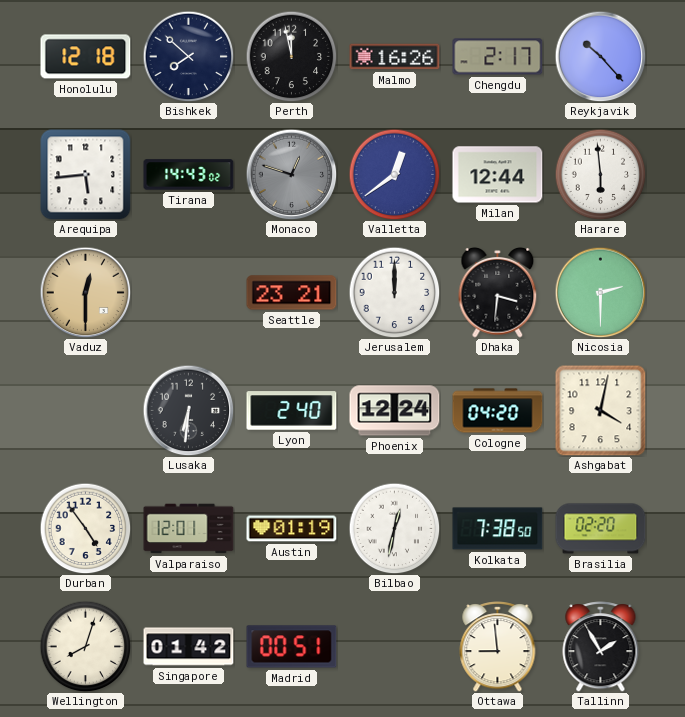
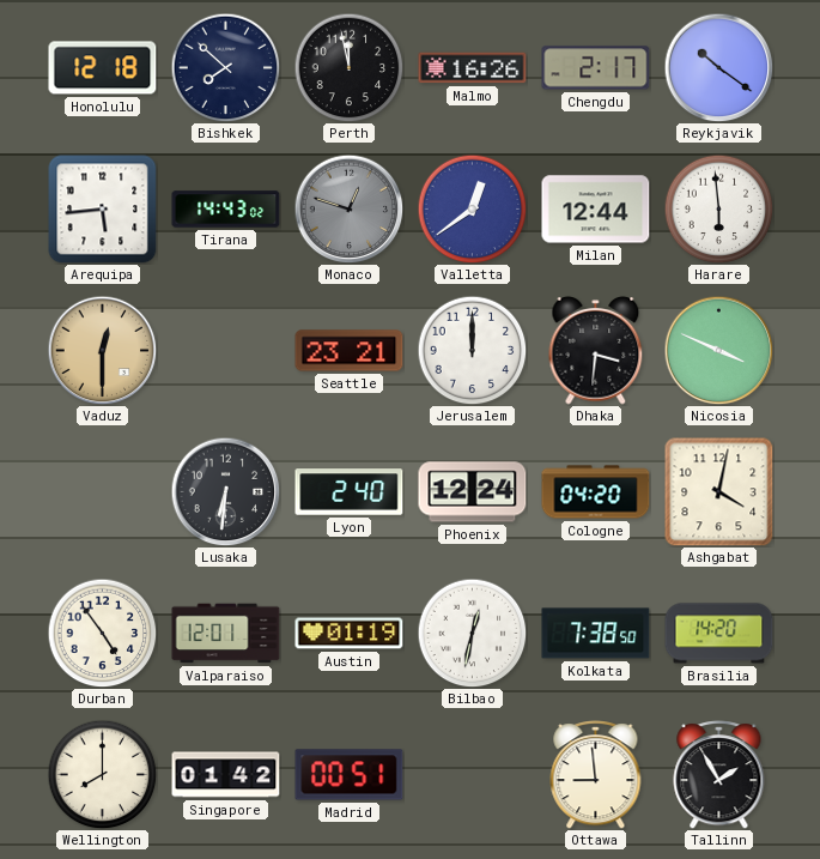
Reykjavik: 10:23 -> 10:21
Nicosia: 2:30 -> 3:49
Brasilia: 02:20 -> 14:20
Wellington: 8:03 -> 8:00
